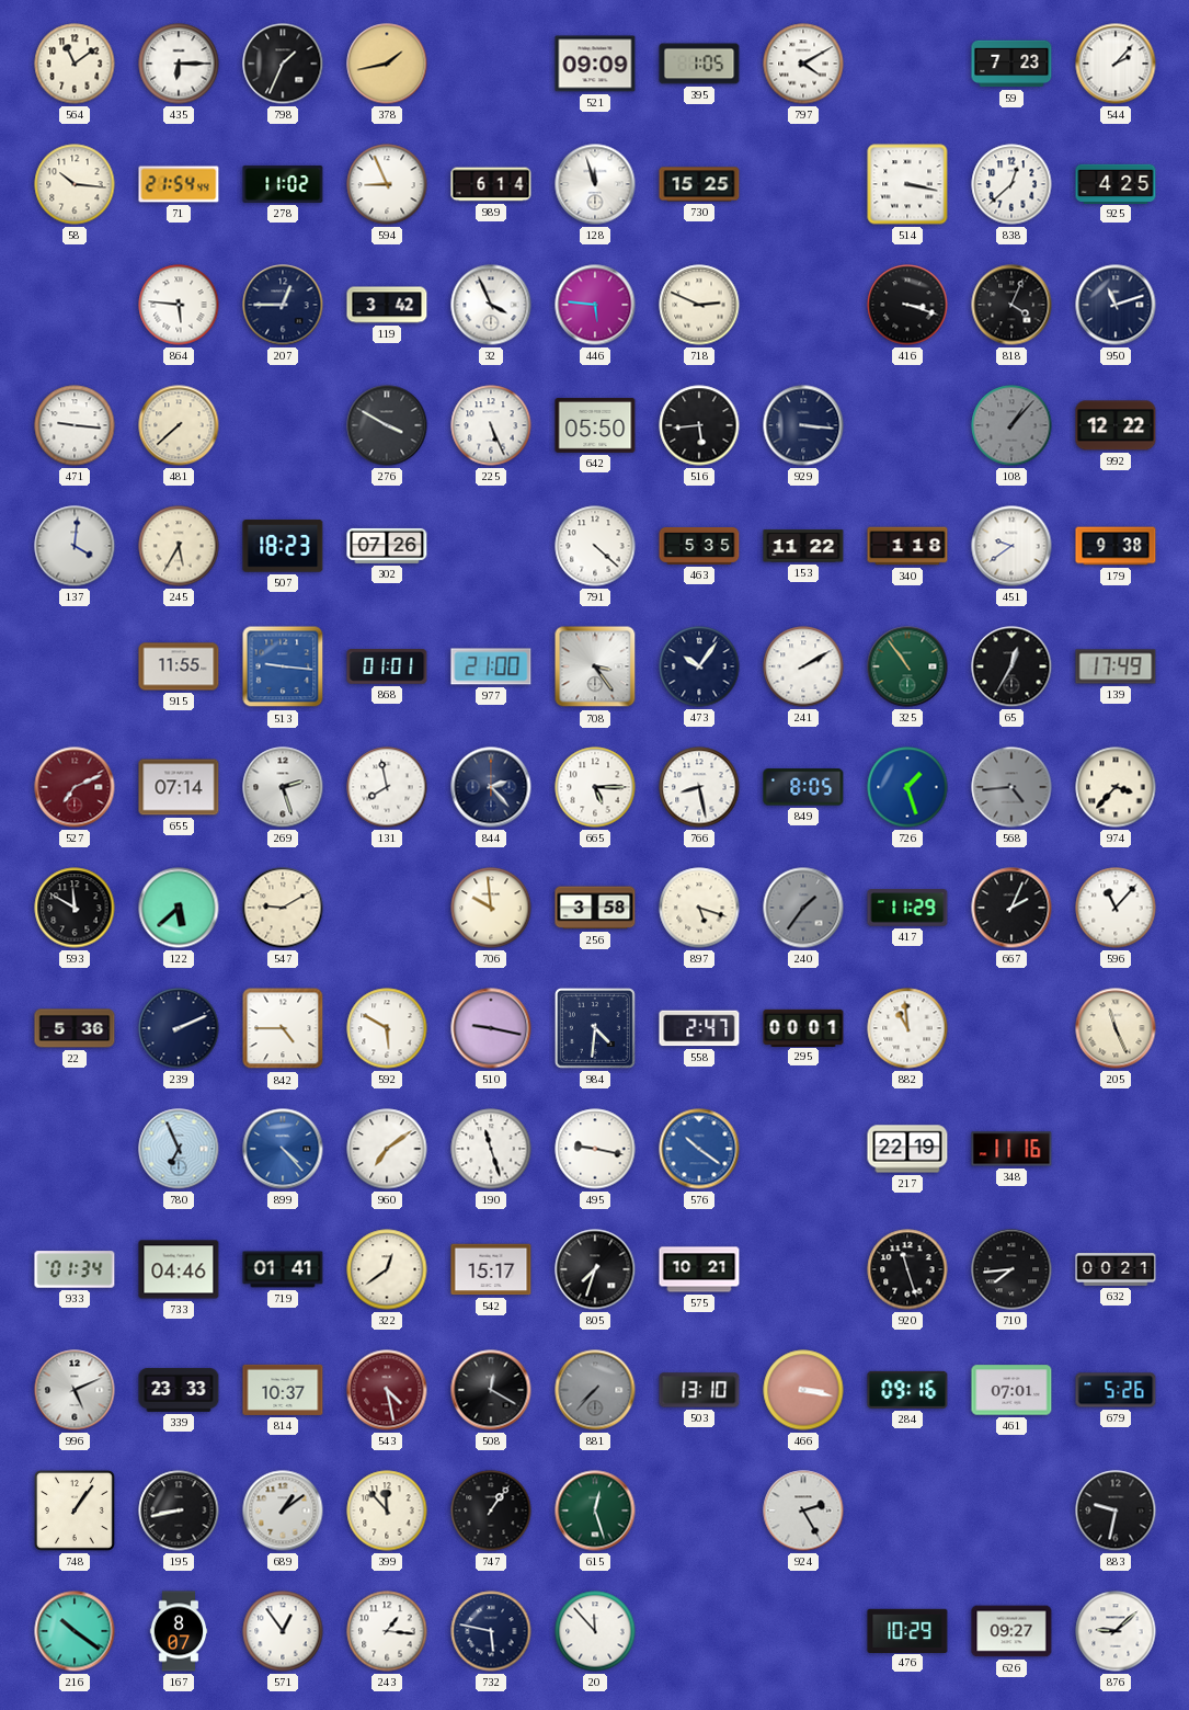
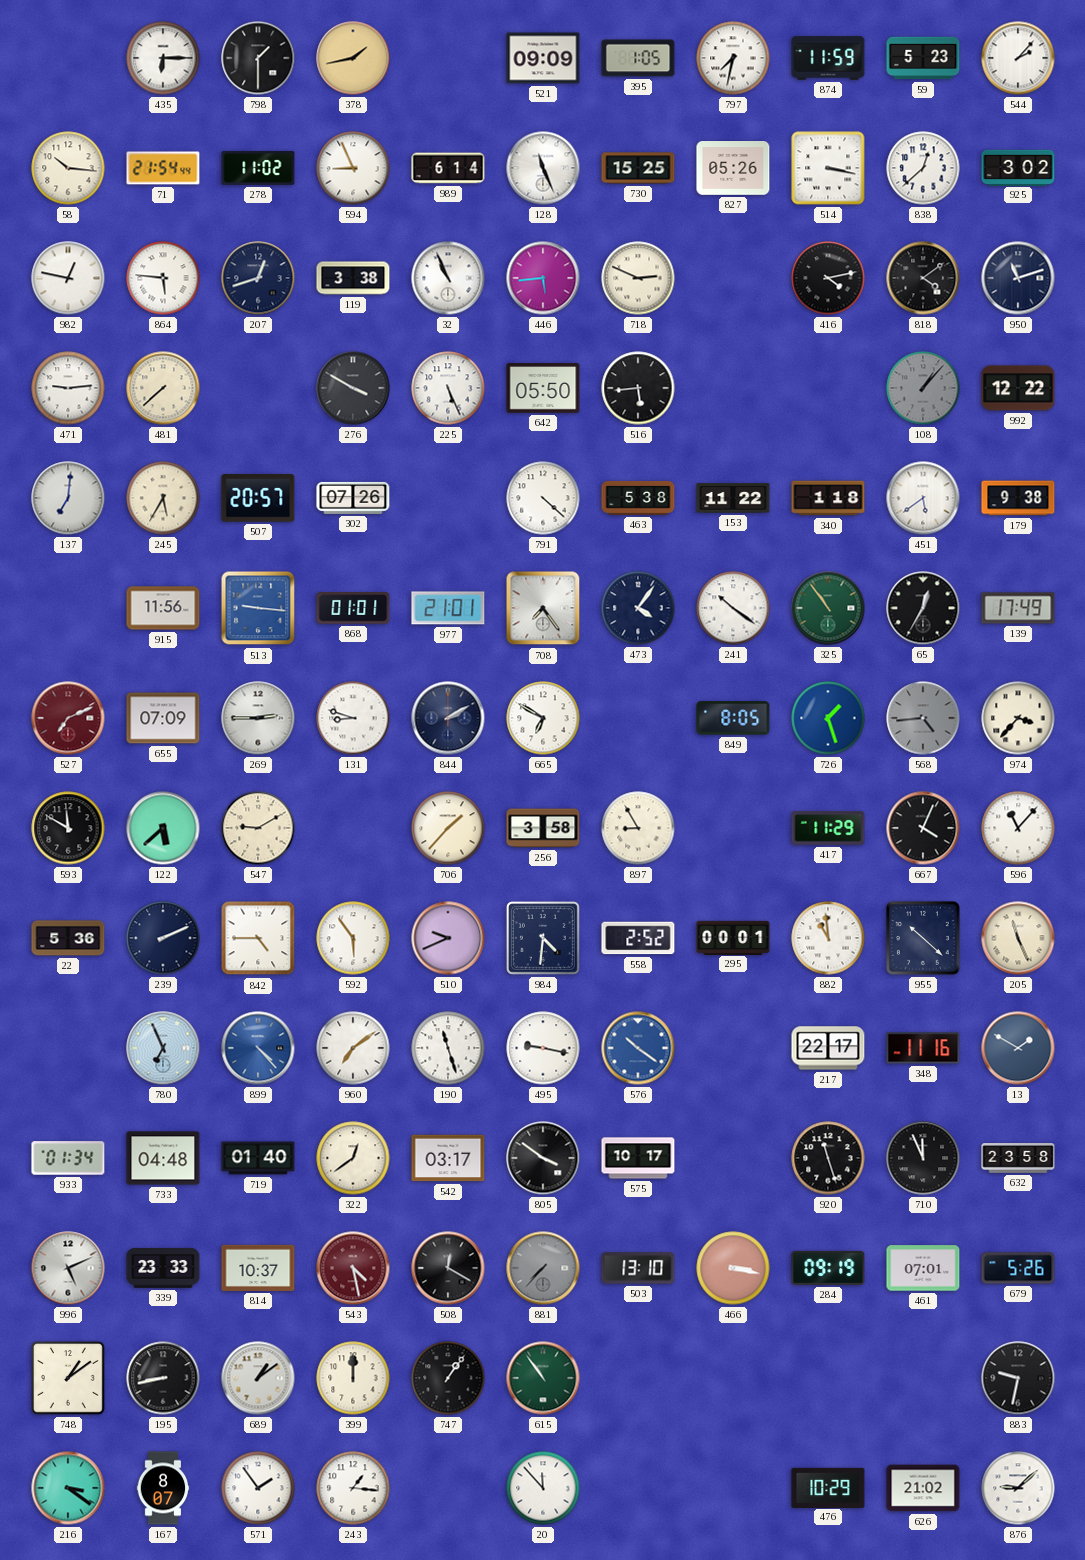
564: 11:09 -> none
798: 1:34 -> 1:30
797: 4:10 -> 7:32
874: none -> 11:59
59: 7:23 -> 5:23
128: 11:57 -> 11:26
827: none -> 05:26
925: 4:25 -> 3:02
982: none -> 12:47
207: 12:45 -> 12:42
119: 3:42 -> 3:38
32: 3:56 -> 10:56
446: 5:46 -> 5:44
416: 3:18 -> 4:13
818: 4:04 -> 4:09
471: 9:16 -> 9:14
929: 3:16 -> none
137: 4:01 -> 7:01
507: 18:23 -> 20:57
463: 5:35 -> 5:38
451: 9:39 -> 5:39
915: 11:55 -> 11:56
977: 21:00 -> 21:01
708: 3:24 -> 7:24
473: 10:06 -> 4:06
241: 2:10 -> 10:21
655: 07:14 -> 07:09
269: 2:27 -> 2:45
131: 7:58 -> 8:48
844: 2:23 -> 2:10
665: 5:15 -> 6:50
766: 8:28 -> none
706: 9:59 -> 1:37
897: 5:18 -> 8:55
240: 1:36 -> none
667: 2:04 -> 4:04
592: 5:50 -> 5:54
510: 9:17 -> 9:41
558: 2:47 -> 2:52
955: none -> 10:22
217: 22:19 -> 22:17
13: none -> 1:50
733: 04:46 -> 04:48
719: 01:41 -> 01:40
542: 15:17 -> 03:17
805: 7:33 -> 3:51
575: 10:21 -> 10:17
710: 7:44 -> 11:56
632: 00:21 -> 23:58
284: 09:16 -> 09:19
748: 1:06 -> 1:09
399: 11:53 -> 12:00
615: 12:27 -> 10:54
924: 2:25 -> none
216: 10:21 -> 3:21
571: 12:54 -> 1:54
732: 5:47 -> none
626: 09:27 -> 21:02
